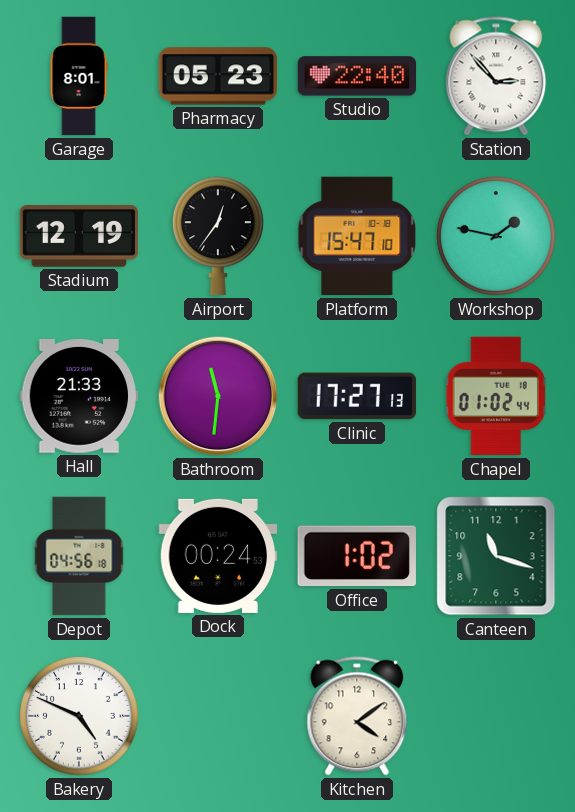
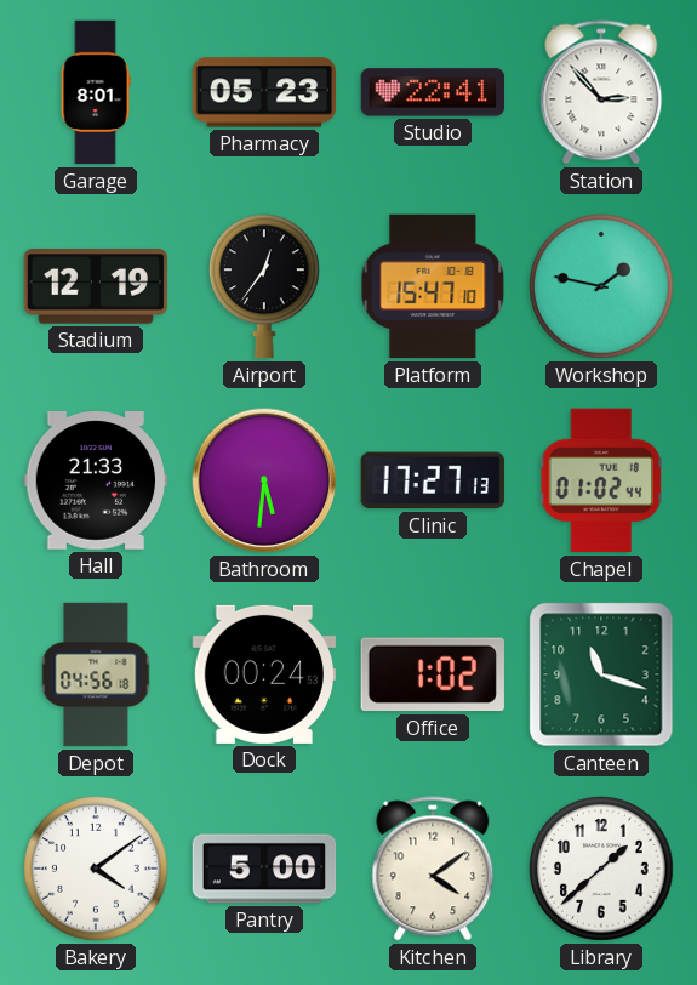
Studio: 22:40 -> 22:41
Bathroom: 11:31 -> 5:31
Bakery: 4:49 -> 4:09
Pantry: none -> 5:00
Library: none -> 1:38
